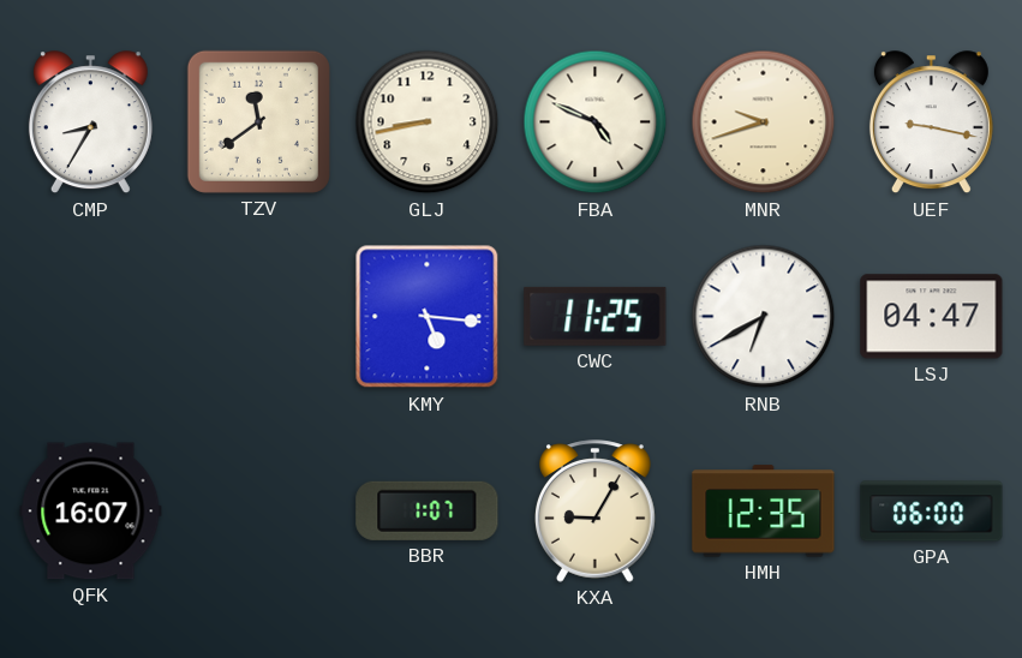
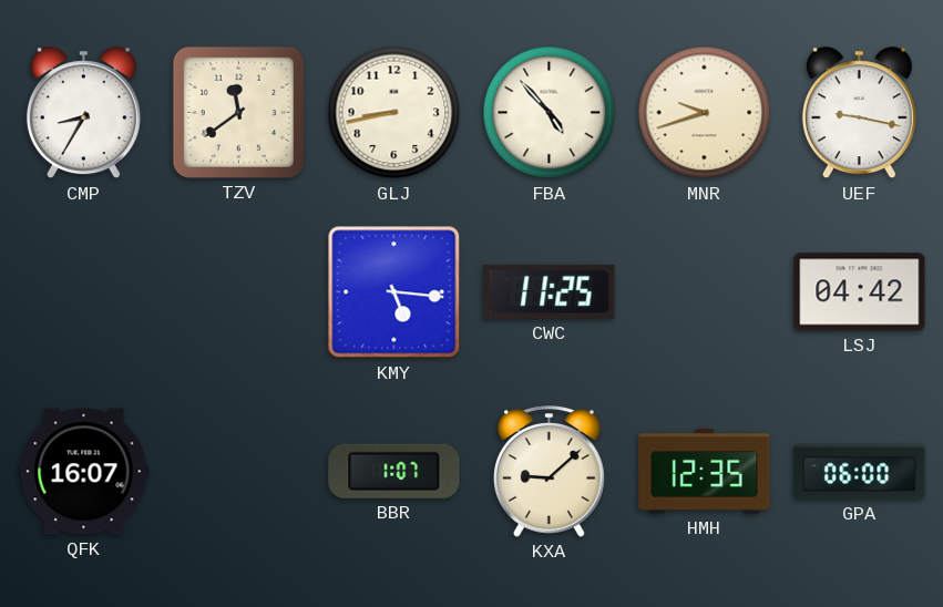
FBA: 4:49 -> 4:53
RNB: 6:40 -> none
LSJ: 04:47 -> 04:42
KXA: 9:05 -> 9:08
